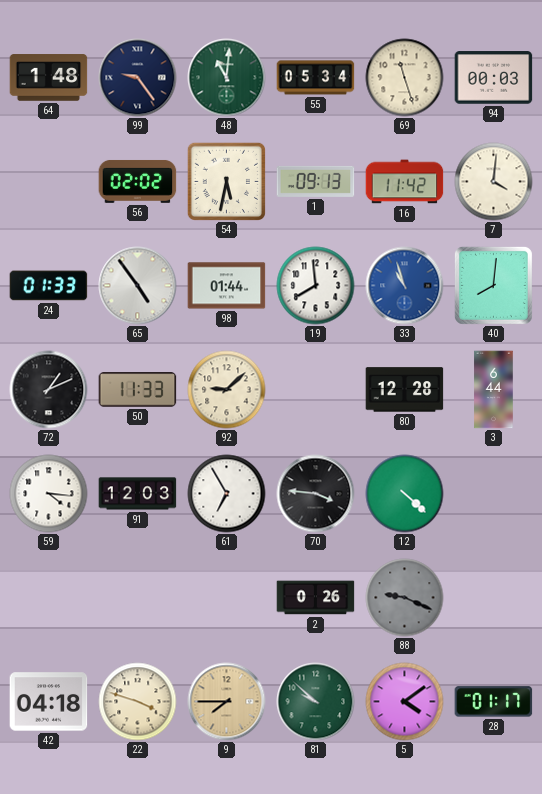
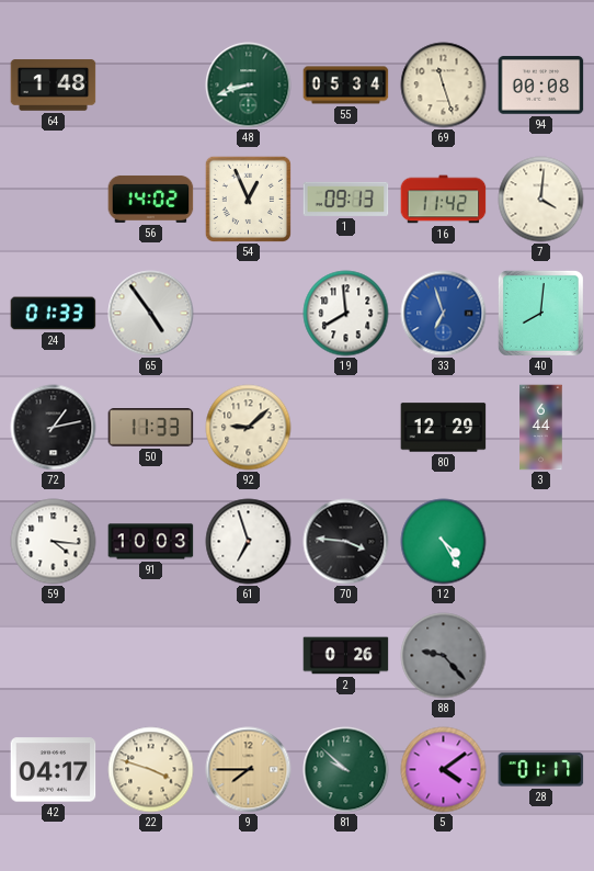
99: 9:24 -> none
48: 11:01 -> 8:42
94: 00:03 -> 00:08
56: 02:02 -> 14:02
54: 5:32 -> 12:56
98: 01:44 -> none
33: 10:57 -> 6:57
72: 1:11 -> 1:13
80: 12:28 -> 12:29
91: 12:03 -> 10:03
61: 6:55 -> 6:57
12: 4:22 -> 4:25
88: 9:19 -> 9:23
42: 04:18 -> 04:17
